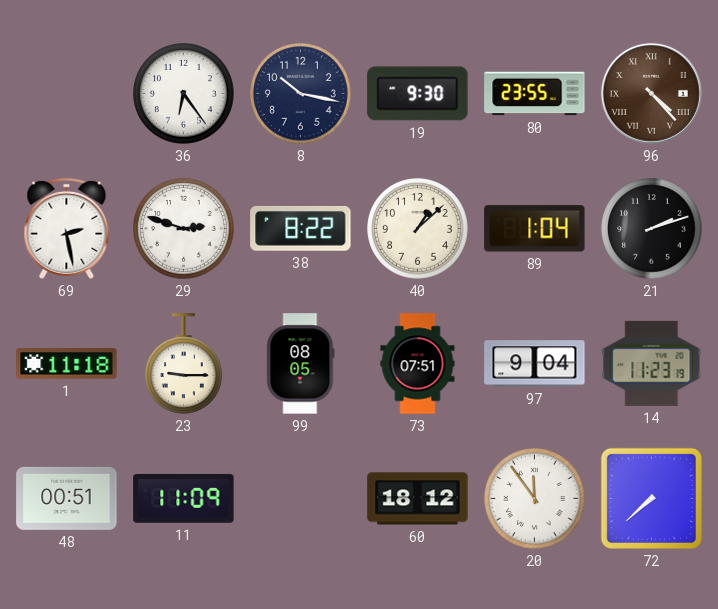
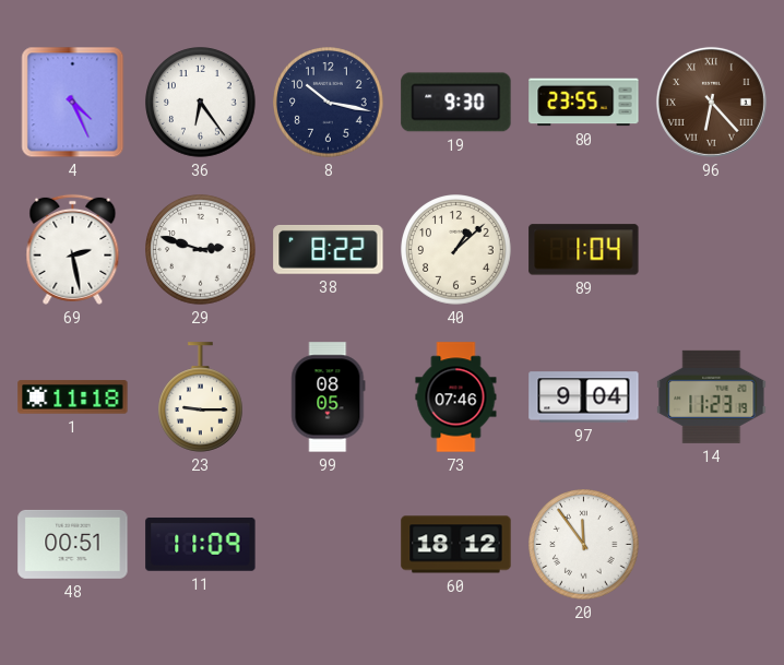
4: none -> 4:26
96: 4:23 -> 6:23
21: 2:12 -> none
73: 07:51 -> 07:46
72: 7:38 -> none
